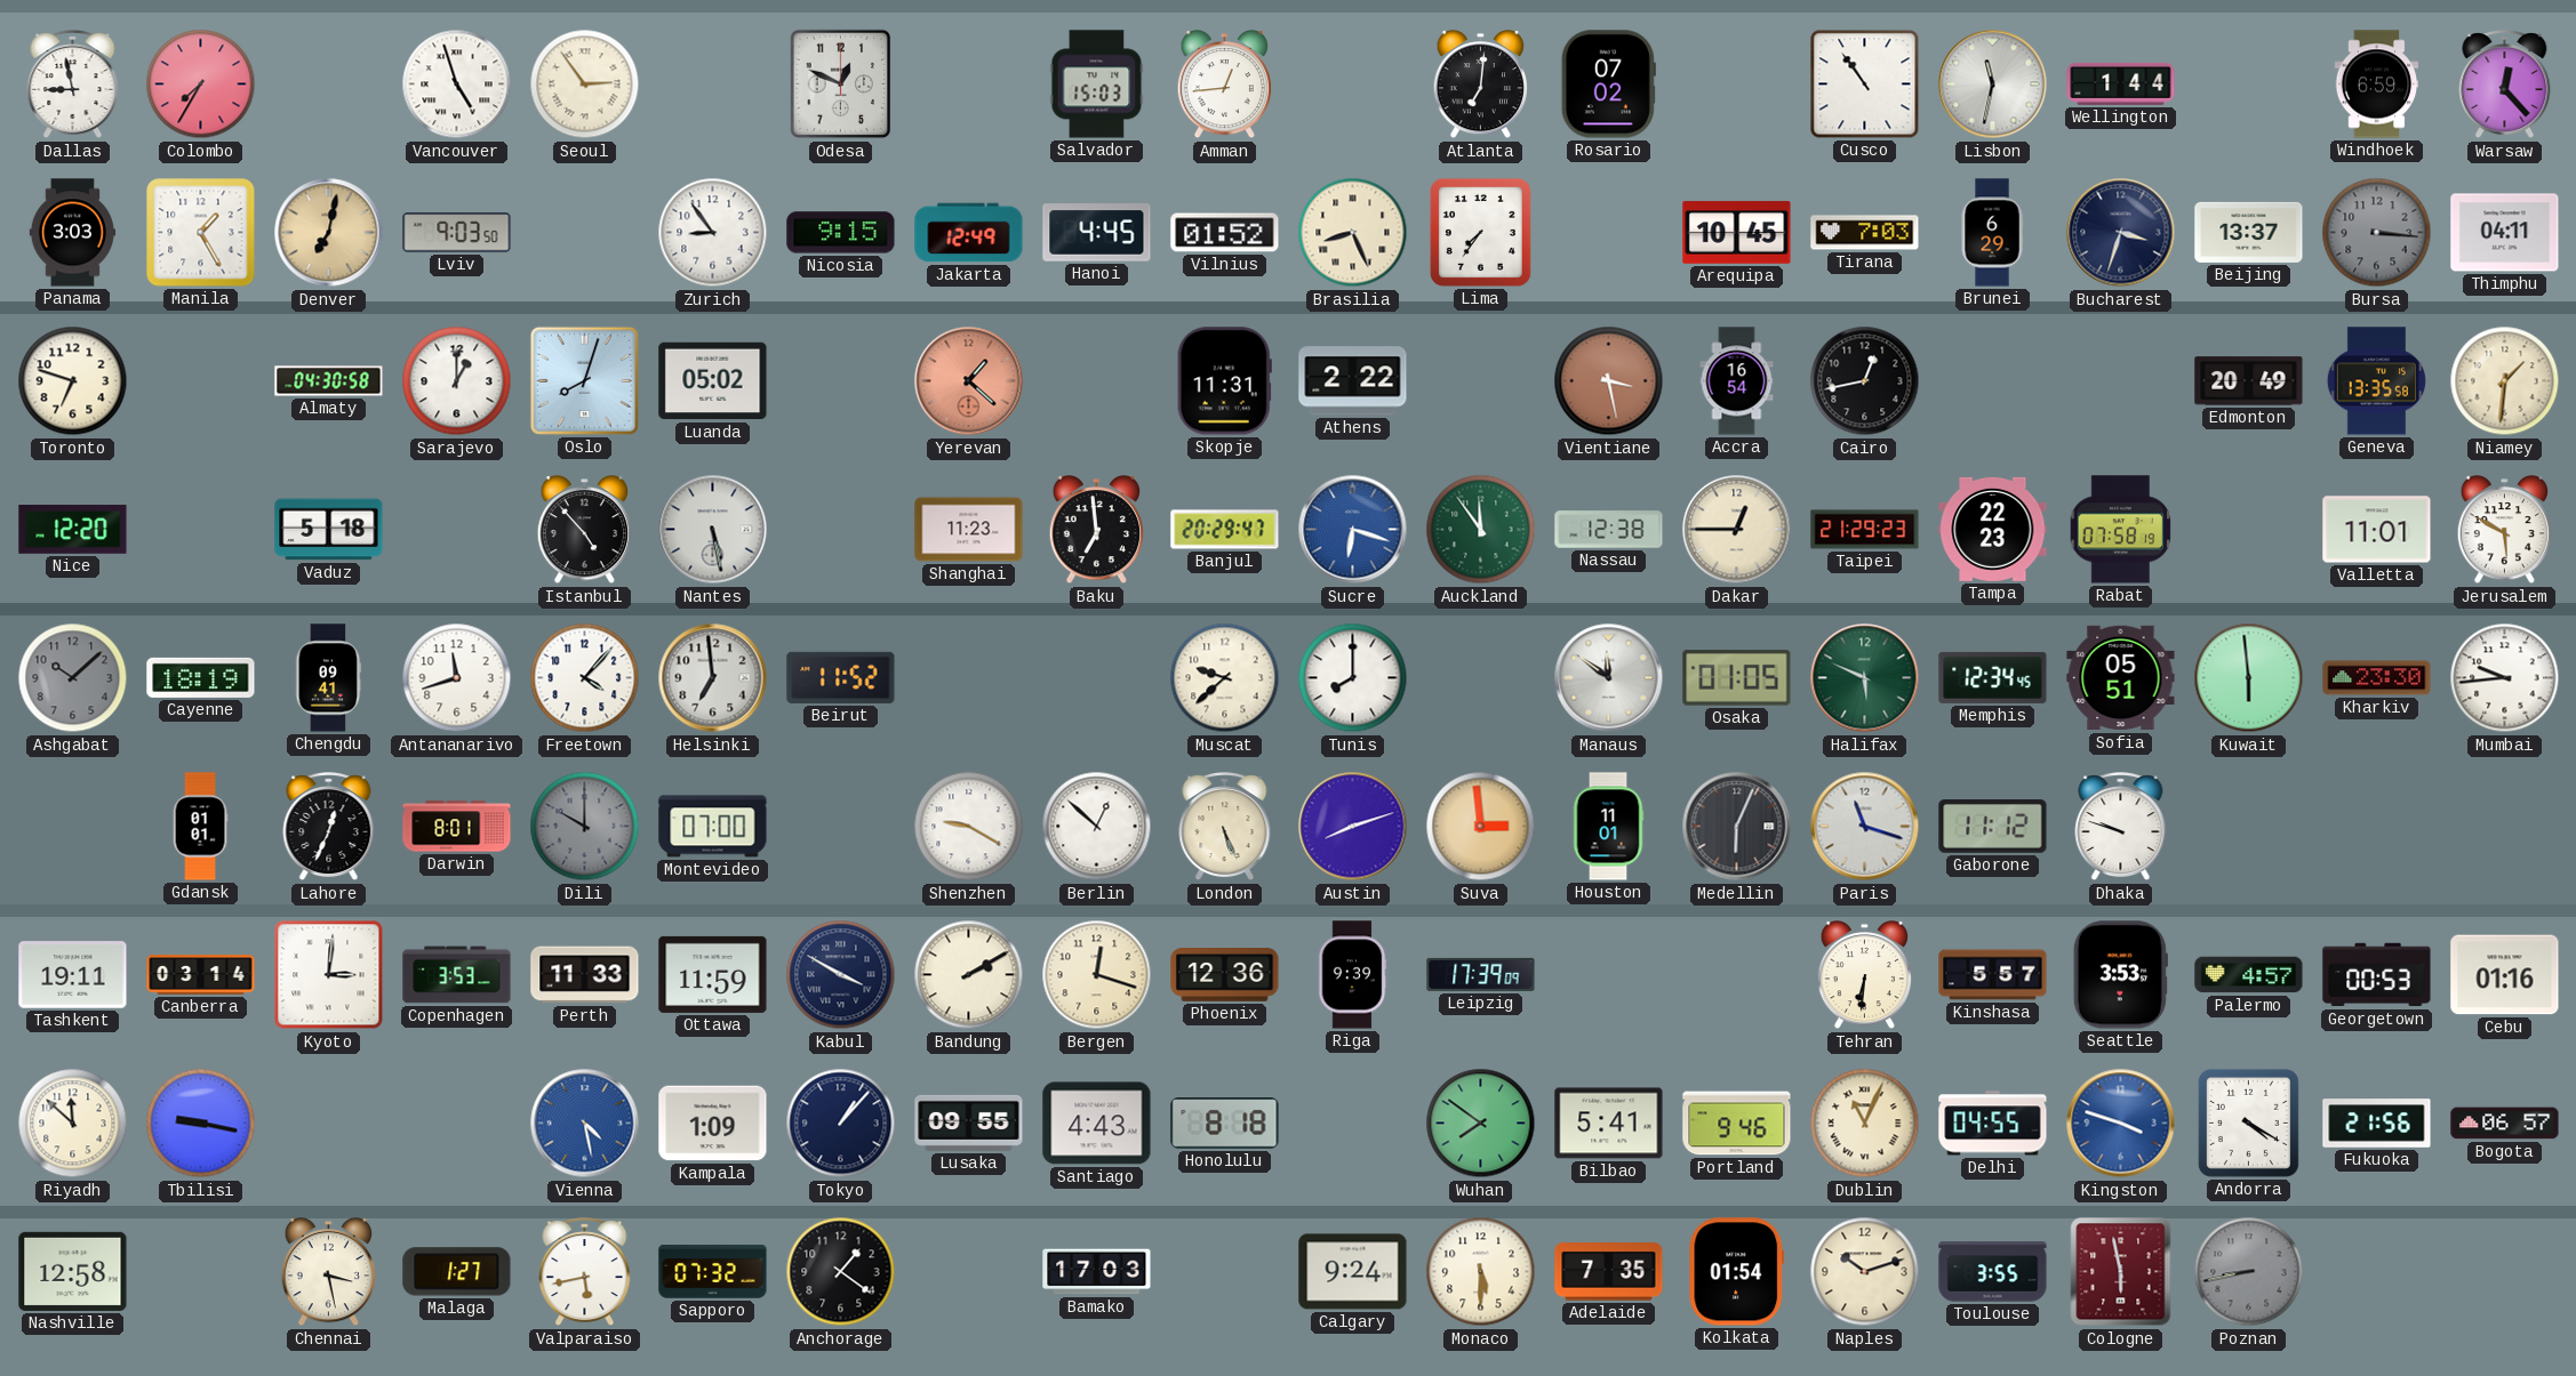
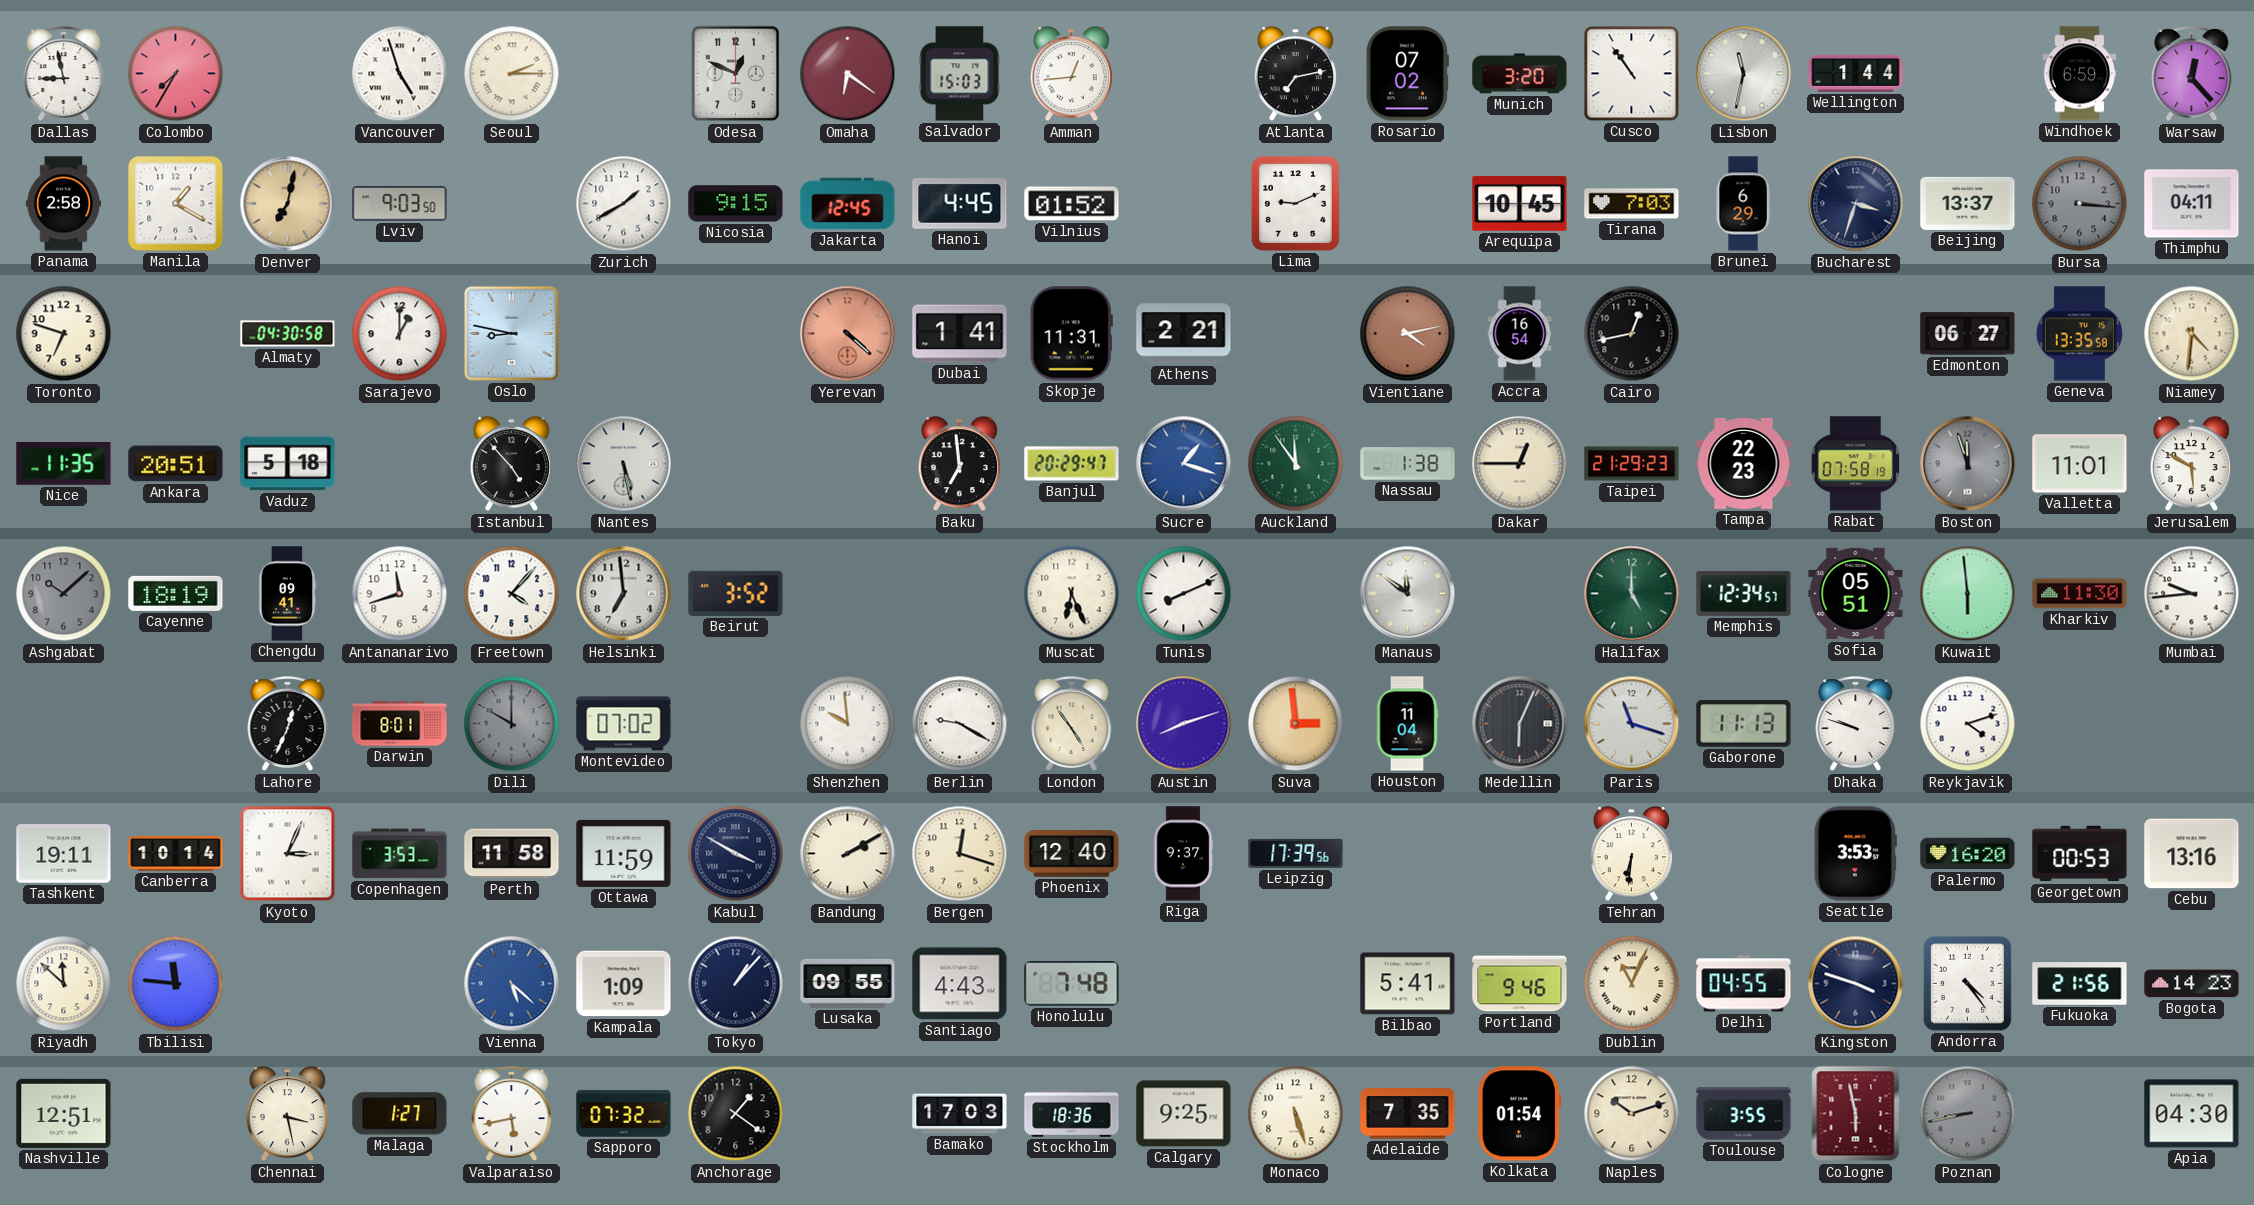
Seoul: 2:54 -> 2:15
Omaha: none -> 6:21
Atlanta: 7:01 -> 7:13
Munich: none -> 3:20
Panama: 3:03 -> 2:58
Manila: 1:25 -> 1:20
Zurich: 8:54 -> 1:40
Jakarta: 12:49 -> 12:45
Brasilia: 8:26 -> none
Lima: 7:36 -> 9:11
Oslo: 8:03 -> 8:47
Luanda: 05:02 -> none
Yerevan: 1:22 -> 4:22
Dubai: none -> 1:41
Athens: 2:22 -> 2:21
Vientiane: 3:28 -> 4:13
Edmonton: 20:49 -> 06:27
Niamey: 1:31 -> 4:31
Nice: 12:20 -> 11:35
Ankara: none -> 20:51
Shanghai: 11:23 -> none
Sucre: 6:18 -> 1:18
Nassau: 12:38 -> 1:38
Boston: none -> 11:57
Beirut: 11:52 -> 3:52
Muscat: 9:38 -> 6:26
Tunis: 8:00 -> 8:11
Osaka: 01:05 -> none
Halifax: 5:49 -> 5:00
Memphis: 12:34:45 -> 12:34:57
Kharkiv: 23:30 -> 11:30
Gdansk: 01:01 -> none
Montevideo: 07:00 -> 07:02
Shenzhen: 9:20 -> 9:59
Berlin: 12:52 -> 9:20
London: 5:26 -> 4:54
Houston: 11:01 -> 11:04
Gaborone: 11:12 -> 11:13
Reykjavik: none -> 4:12
Canberra: 03:14 -> 10:14
Kyoto: 3:01 -> 3:04
Perth: 11:33 -> 11:58
Phoenix: 12:36 -> 12:40
Riga: 9:39 -> 9:37
Leipzig: 17:39:09 -> 17:39:56
Kinshasa: 5:57 -> none
Palermo: 4:57 -> 16:20
Cebu: 01:16 -> 13:16
Tbilisi: 9:17 -> 11:46
Vienna: 4:28 -> 5:22
Honolulu: 8:18 -> 7:48
Wuhan: 7:51 -> none
Kingston dial: blue -> navy
Andorra: 4:20 -> 4:24
Bogota: 06:57 -> 14:23
Nashville: 12:58 -> 12:51
Stockholm: none -> 18:36
Calgary: 9:24 -> 9:25
Monaco: 5:30 -> 5:27
Apia: none -> 04:30
